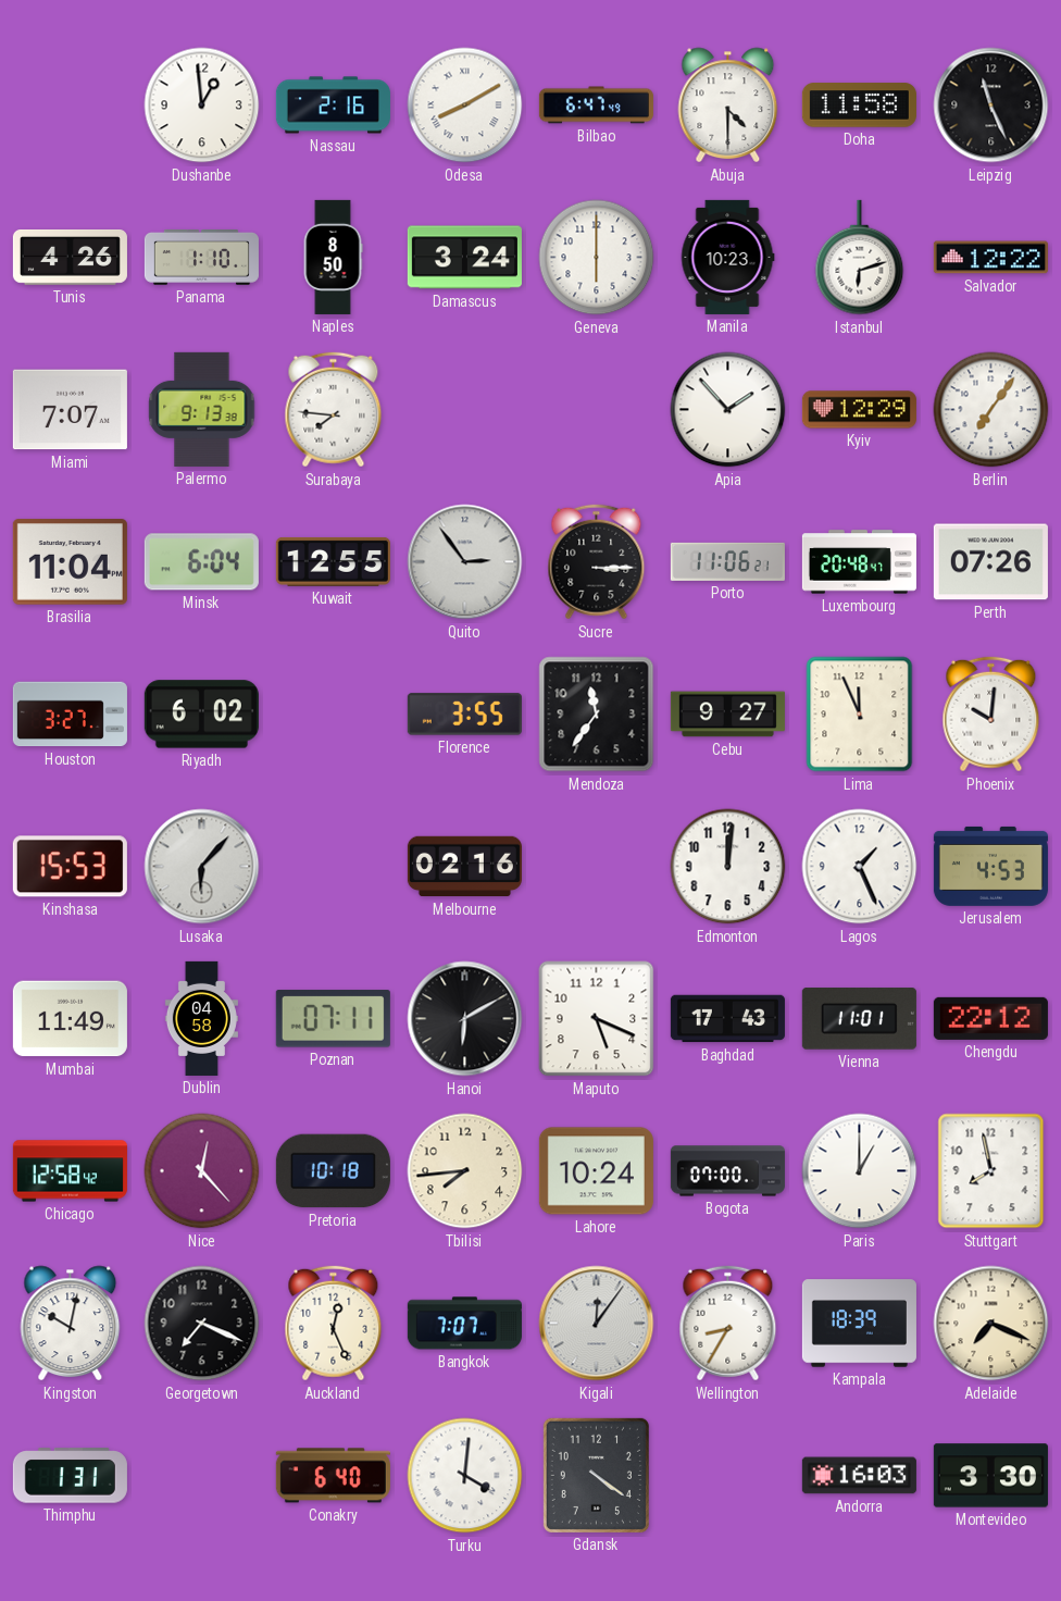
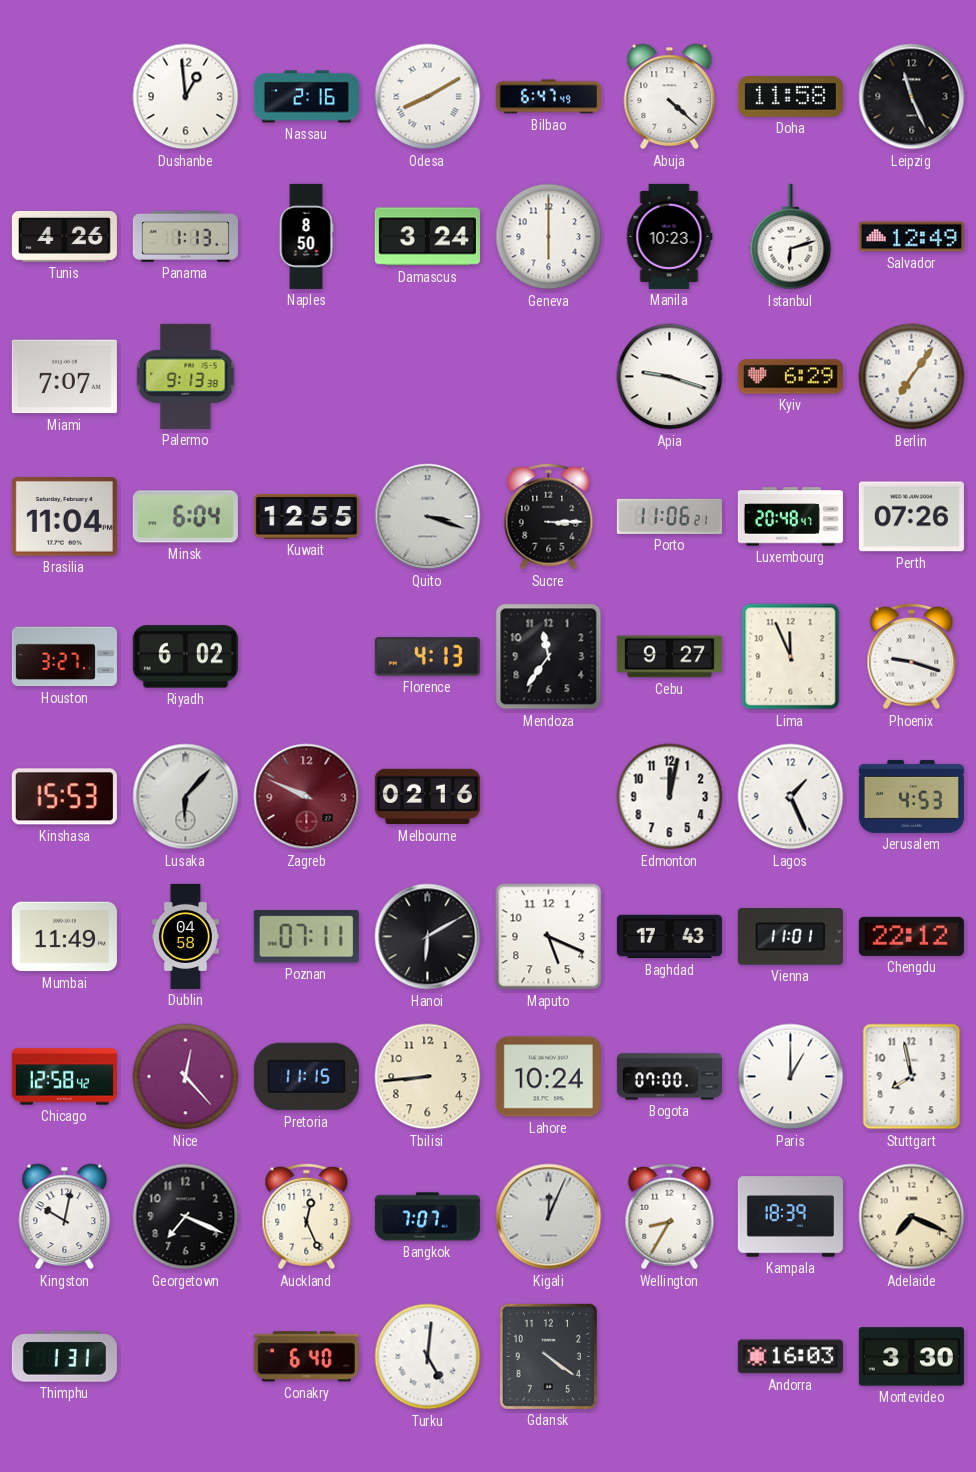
Abuja: 4:30 -> 4:22
Panama: 1:10 -> 1:13
Salvador: 12:22 -> 12:49
Surabaya: 7:46 -> none
Apia: 1:53 -> 9:18
Kyiv: 12:29 -> 6:29
Quito: 2:54 -> 3:18
Florence: 3:55 -> 4:13
Phoenix: 10:01 -> 9:18
Zagreb: none -> 9:49
Edmonton: 12:01 -> 12:02
Pretoria: 10:18 -> 11:15
Tbilisi: 7:44 -> 8:44
Kigali: 12:06 -> 12:04
Turku: 4:01 -> 5:01
